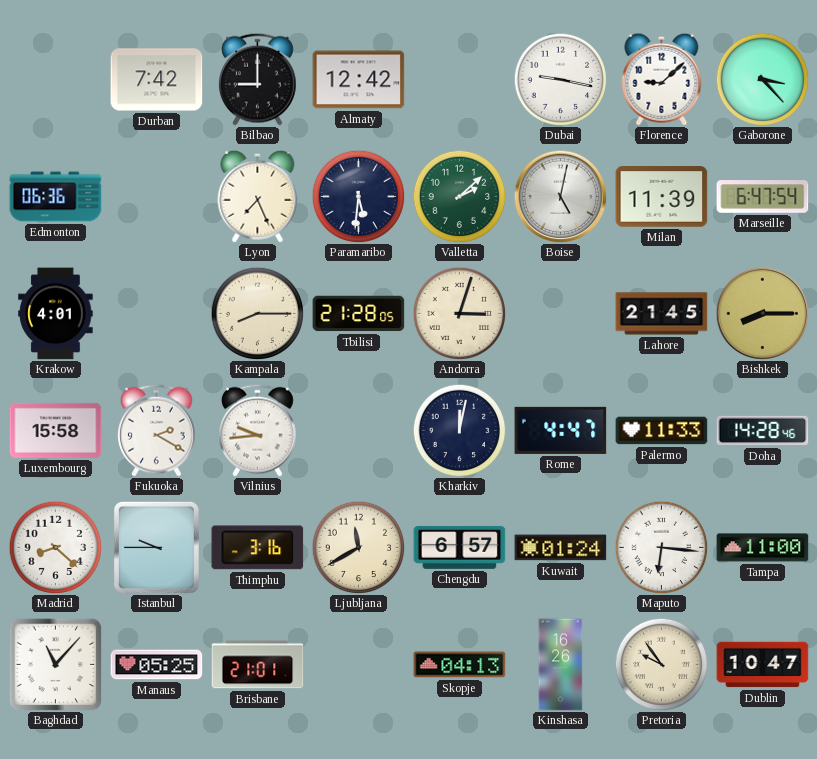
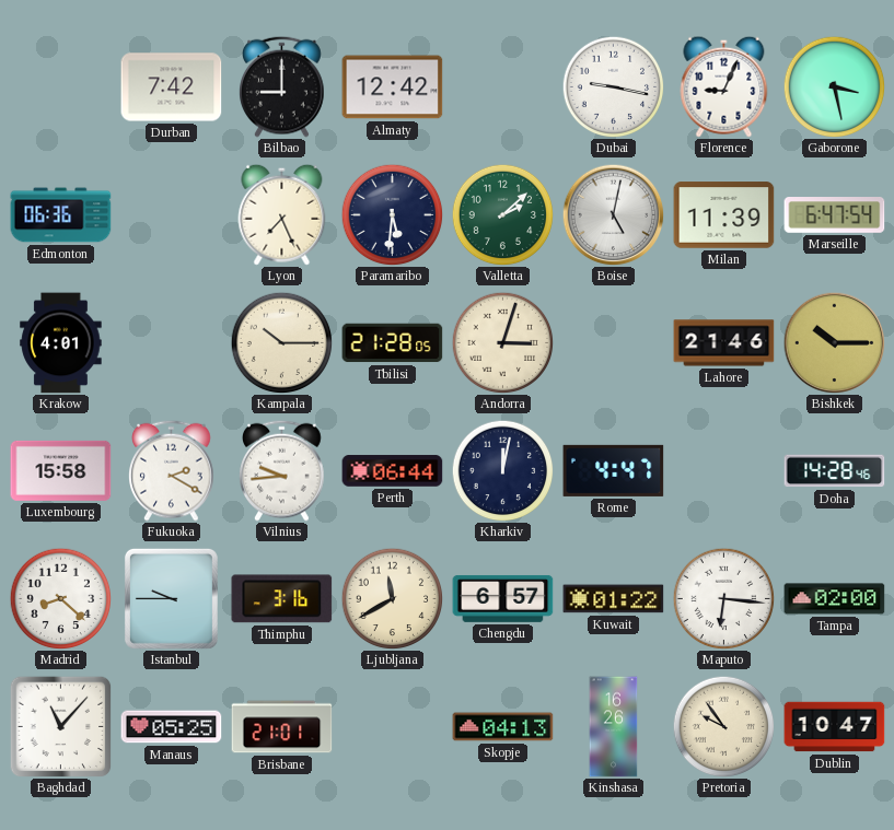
Florence: 9:08 -> 9:04
Gaborone: 3:23 -> 3:28
Kampala: 8:15 -> 10:15
Lahore: 21:45 -> 21:46
Bishkek: 8:15 -> 10:15
Perth: none -> 06:44
Palermo: 11:33 -> none
Kuwait: 01:24 -> 01:22
Tampa: 11:00 -> 02:00
